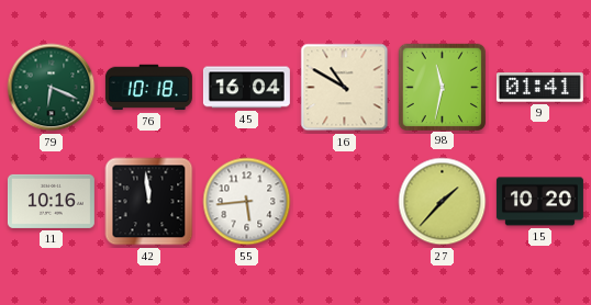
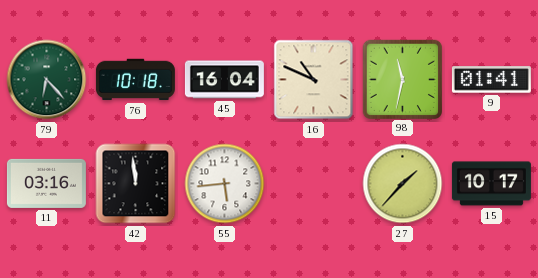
79: 6:19 -> 6:23
16: 10:50 -> 10:49
11: 10:16 -> 03:16
15: 10:20 -> 10:17
